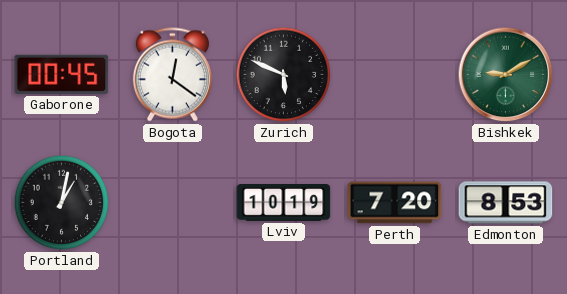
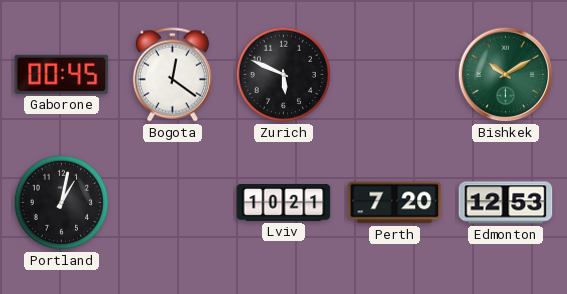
Bishkek: 9:10 -> 10:10
Lviv: 10:19 -> 10:21
Edmonton: 8:53 -> 12:53
